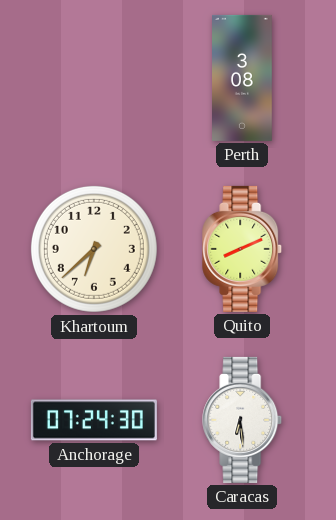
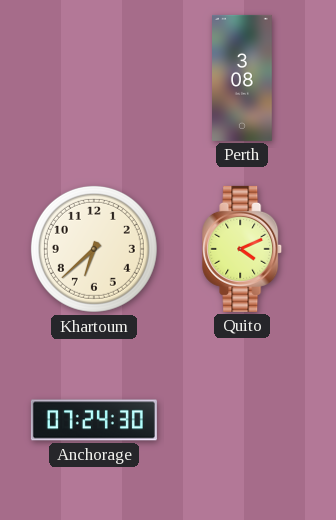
Quito: 8:11 -> 4:11
Caracas: 6:29 -> none
